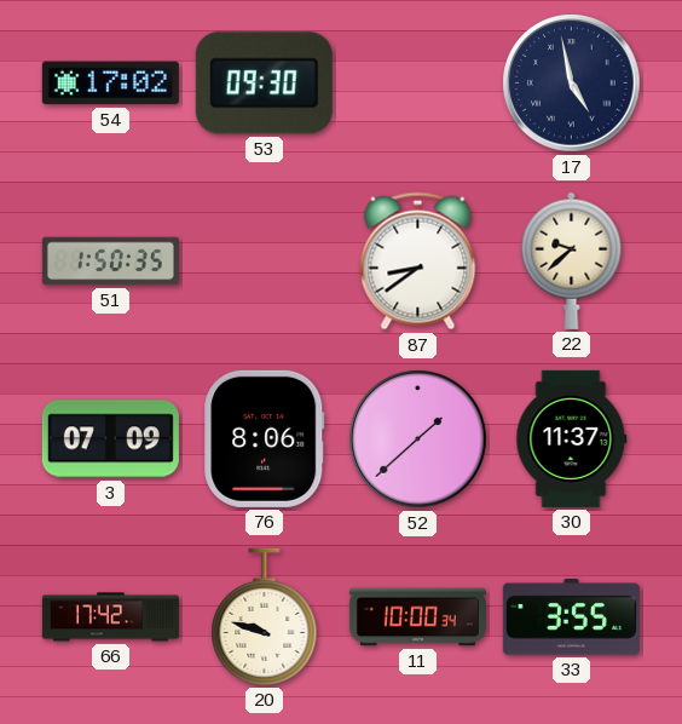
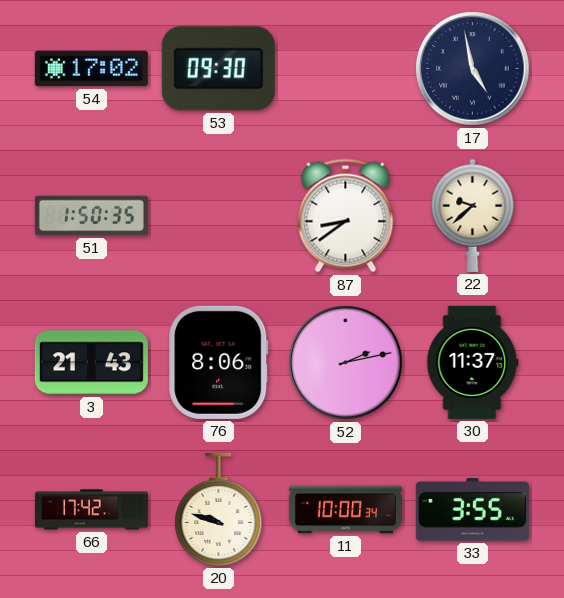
3: 07:09 -> 21:43
52: 1:38 -> 2:13
